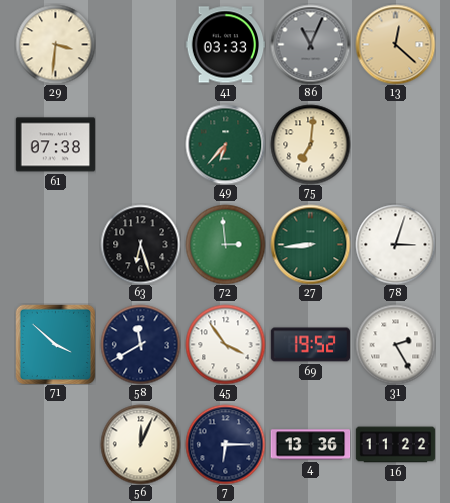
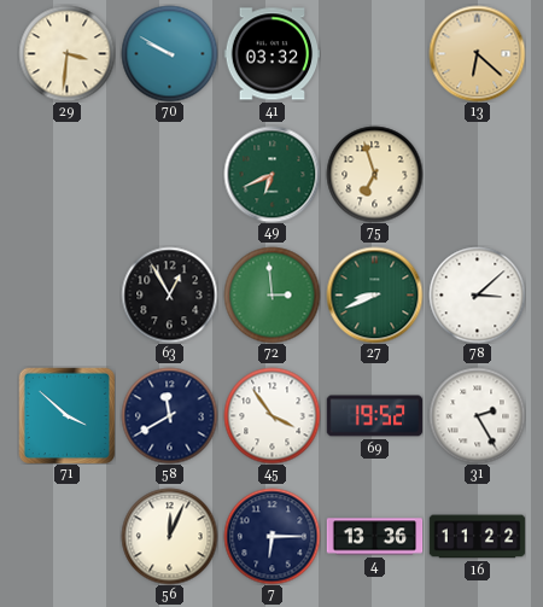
70: none -> 9:50
41: 03:33 -> 03:32
86: 11:04 -> none
13: 12:22 -> 6:22
61: 07:38 -> none
49: 6:37 -> 6:41
75: 7:01 -> 6:57
63: 6:27 -> 12:55
27: 8:44 -> 8:41
78: 3:03 -> 3:08
